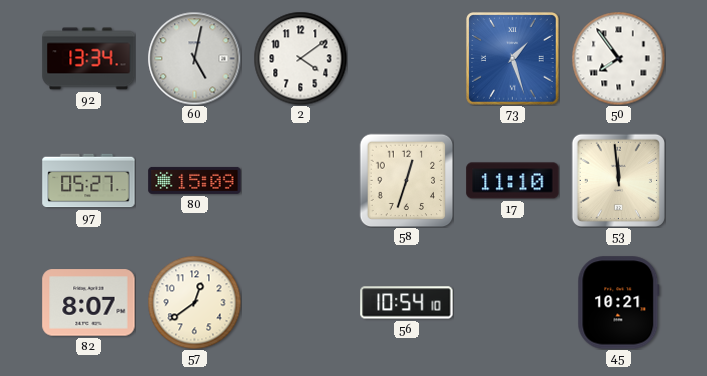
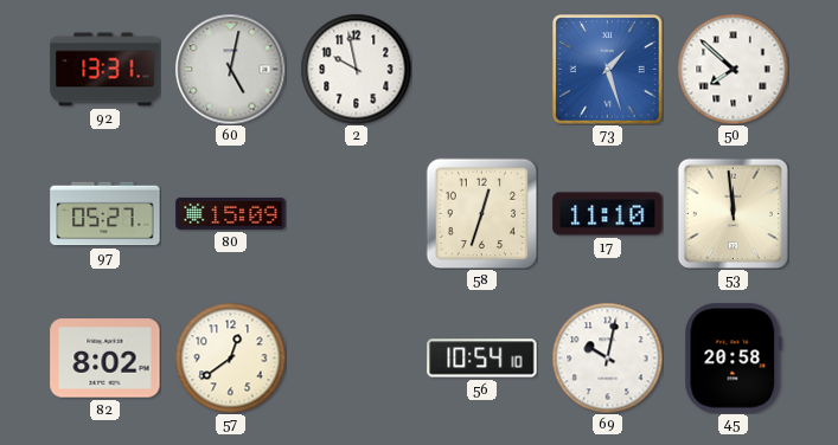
92: 13:34 -> 13:31
2: 4:09 -> 9:58
50: 7:54 -> 7:52
82: 8:07 -> 8:02
69: none -> 10:02
45: 10:21 -> 20:58
